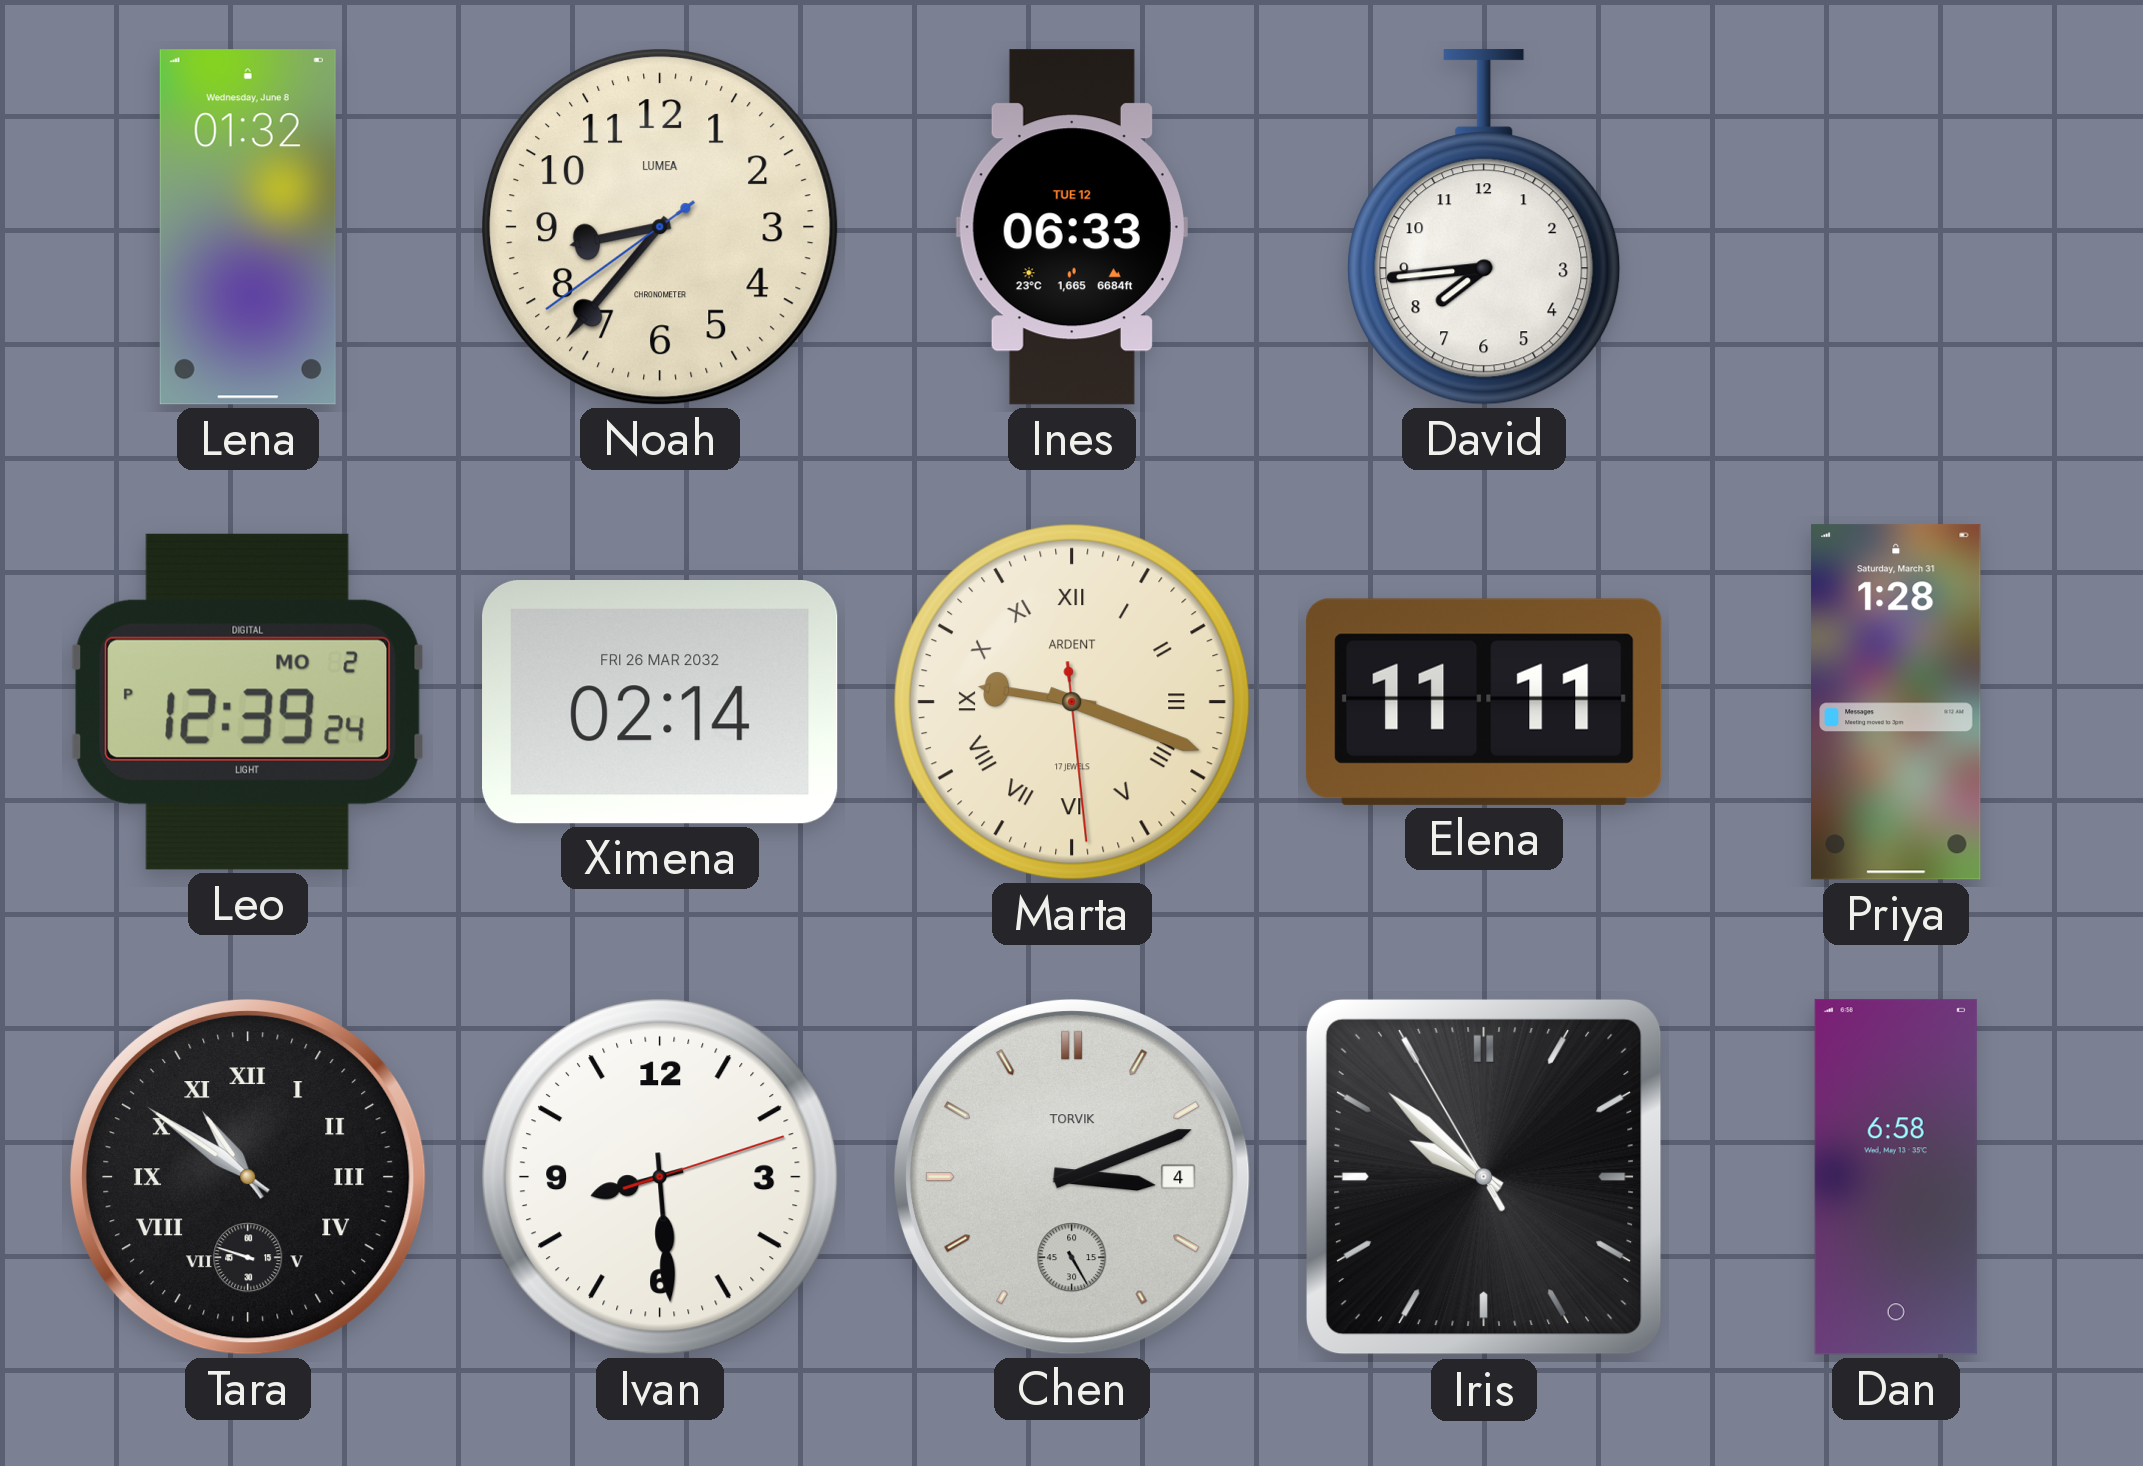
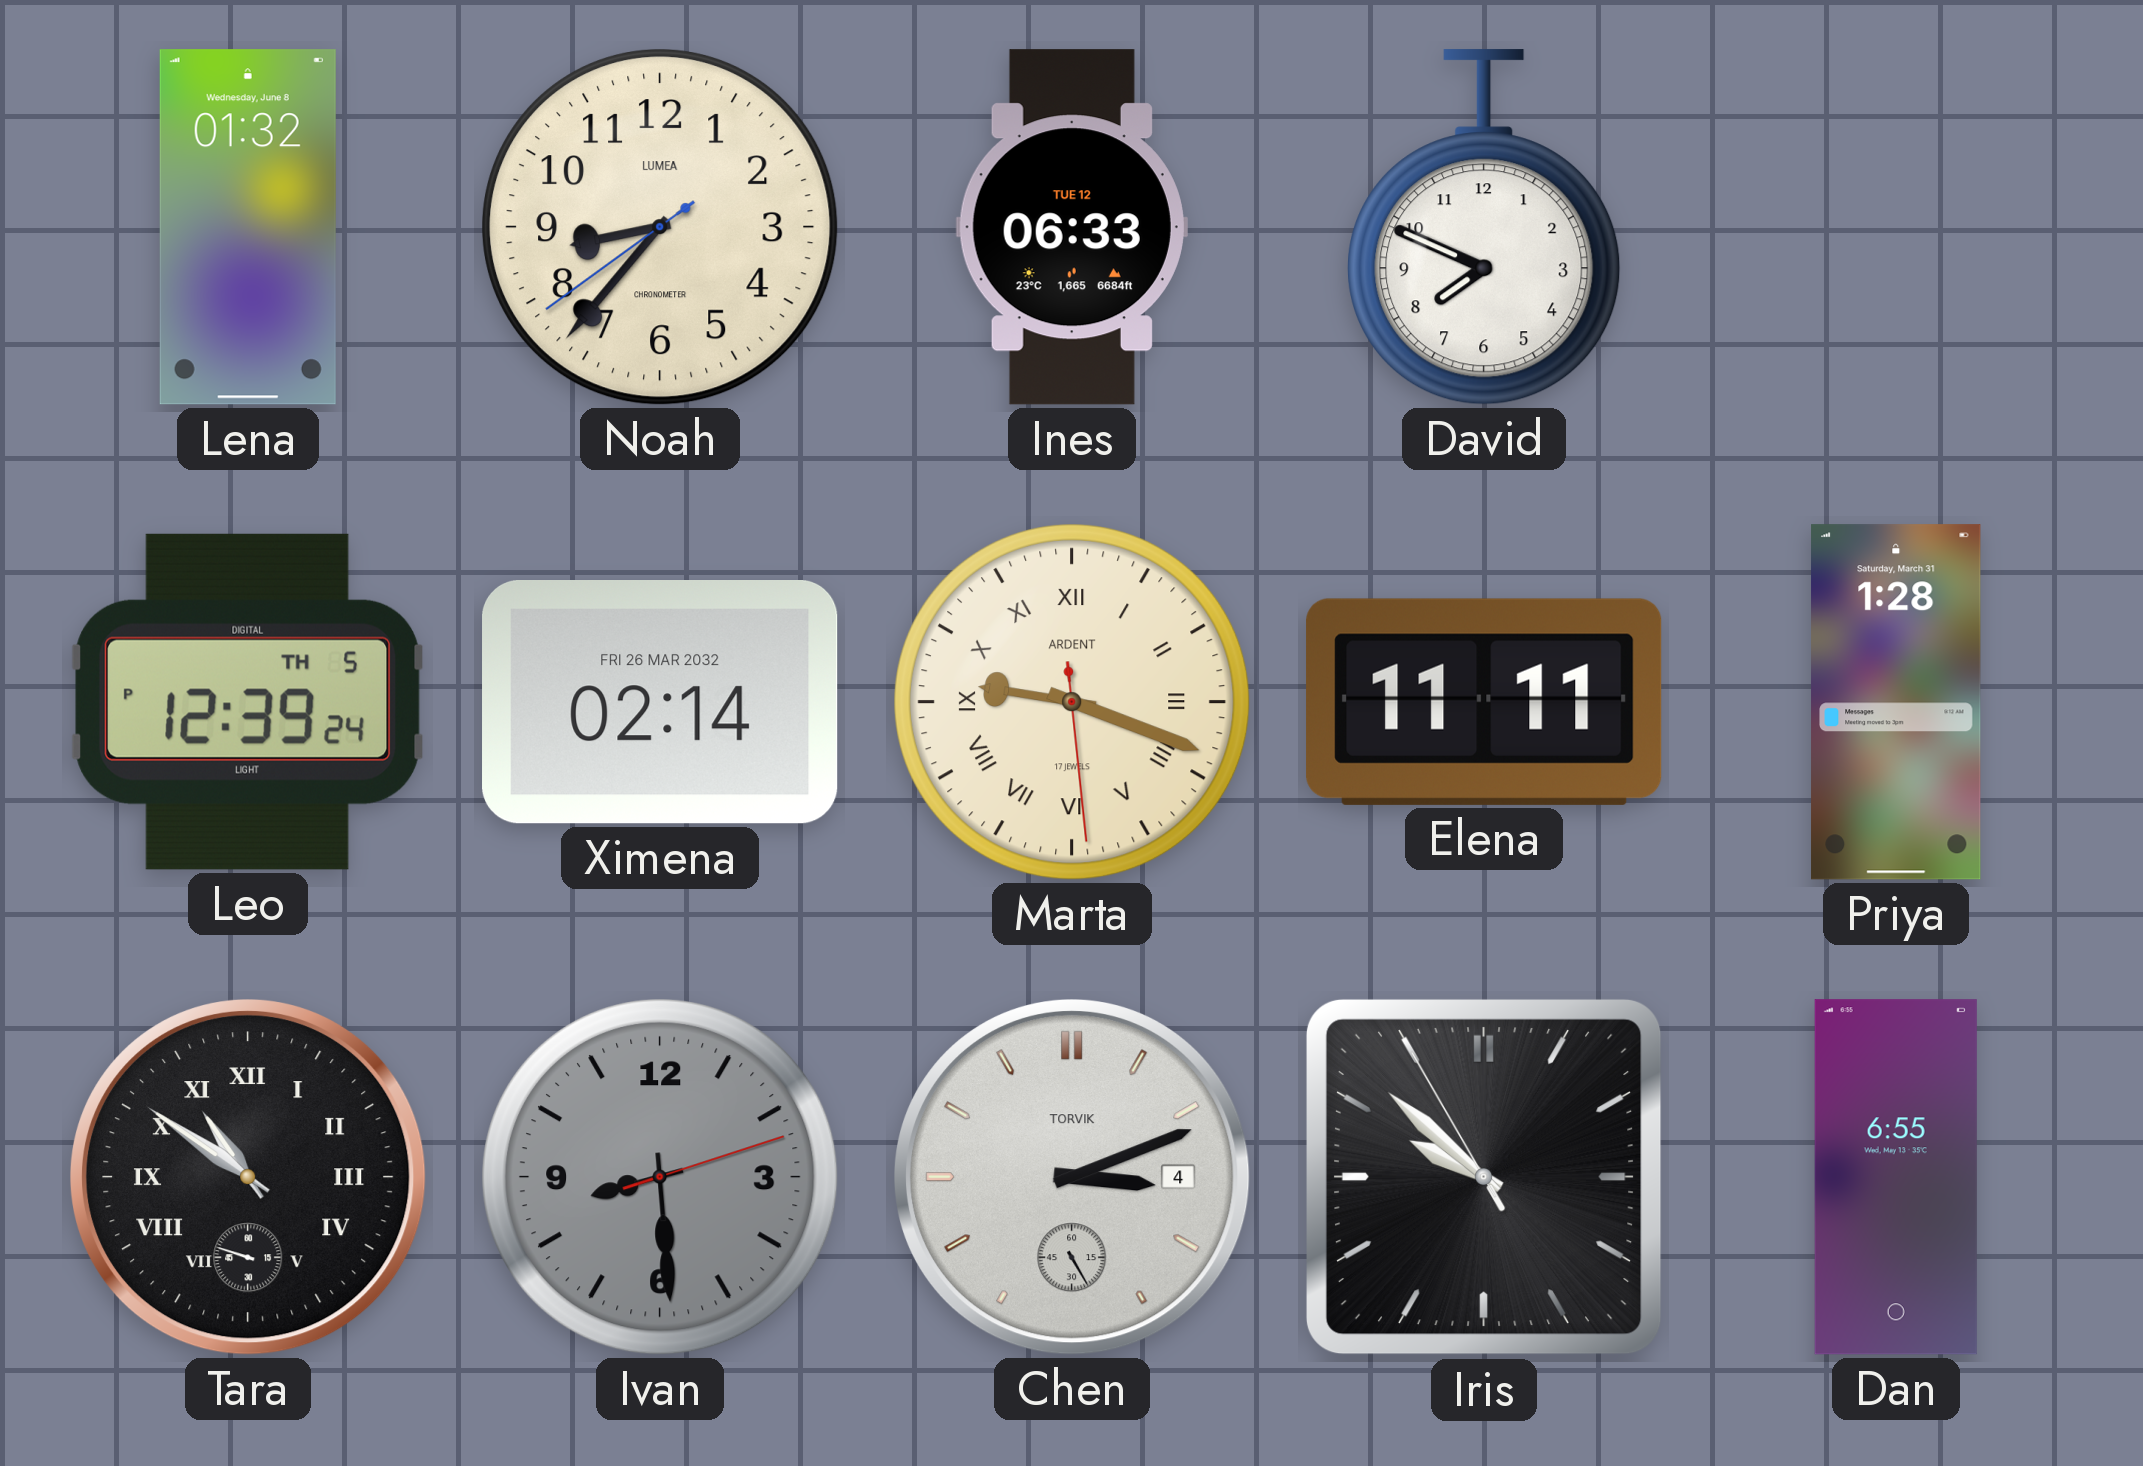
David: 7:44 -> 7:49
Leo date: MO 2 -> TH 5
Ivan dial: white -> grey
Dan: 6:58 -> 6:55
